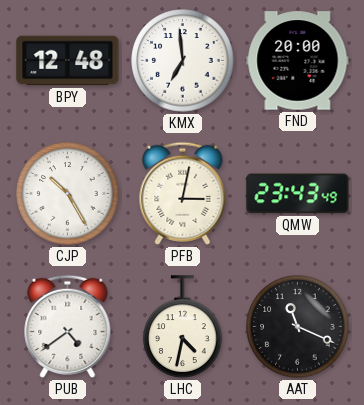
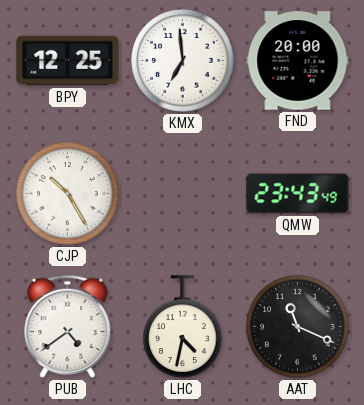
BPY: 12:48 -> 12:25
PFB: 3:02 -> none
